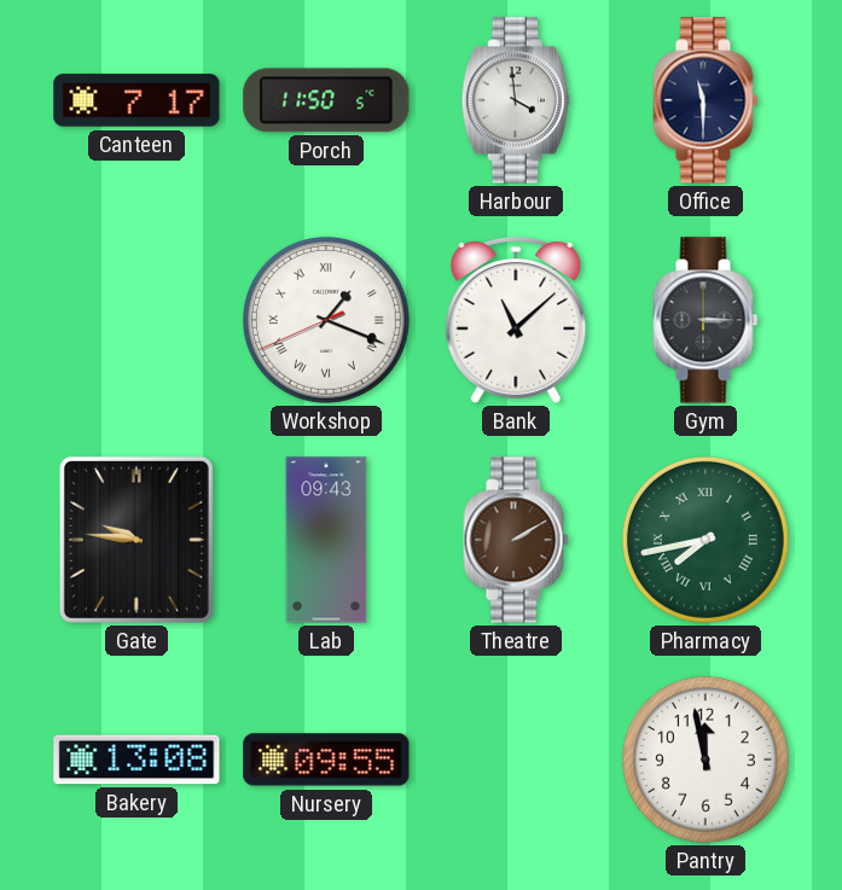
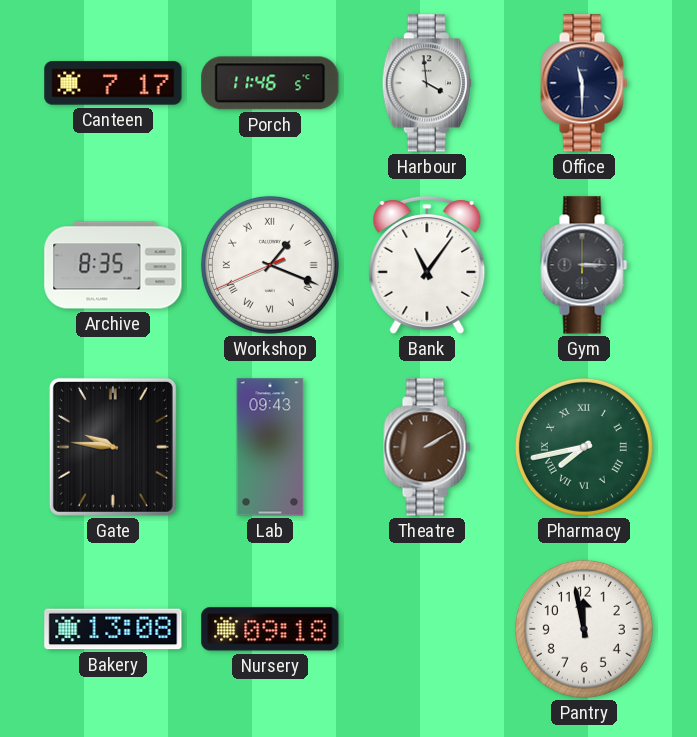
Porch: 11:50 -> 11:46
Archive: none -> 8:35
Bank: 11:08 -> 11:06
Nursery: 09:55 -> 09:18
